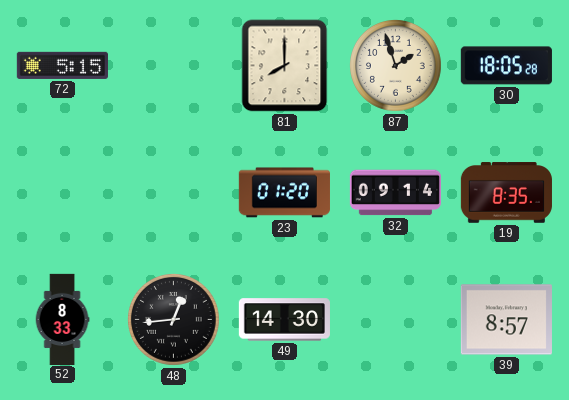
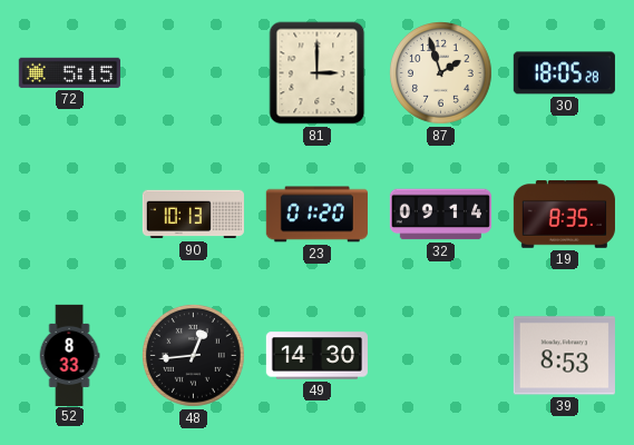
81: 8:00 -> 3:00
90: none -> 10:13
39: 8:57 -> 8:53
